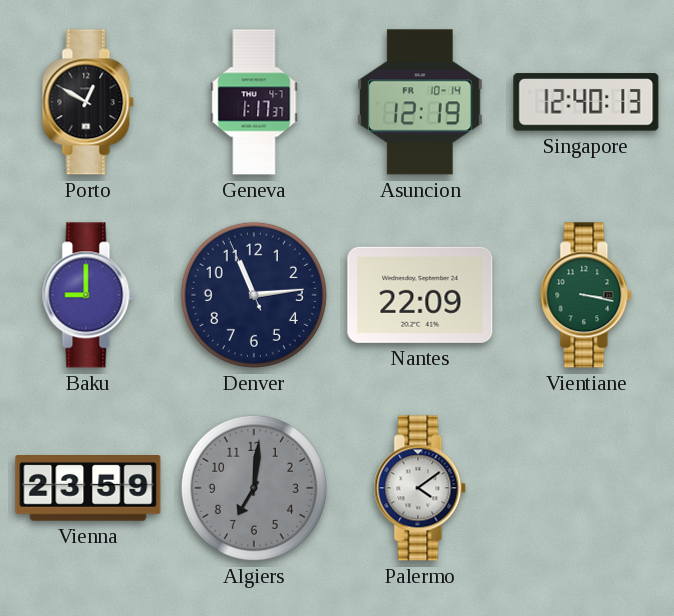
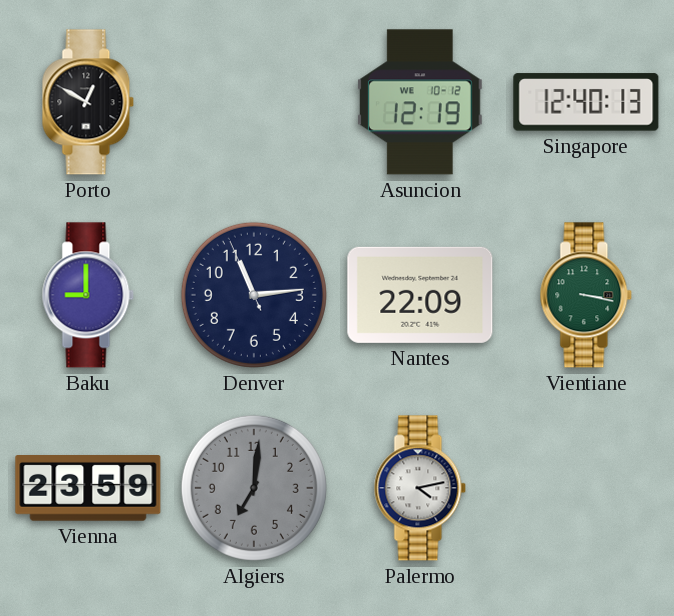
Geneva: 1:17 -> none
Asuncion date: FR 10-14 -> WE 10-12
Palermo: 4:09 -> 4:13
